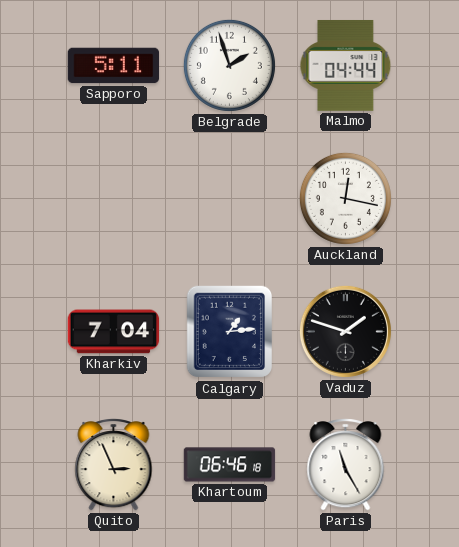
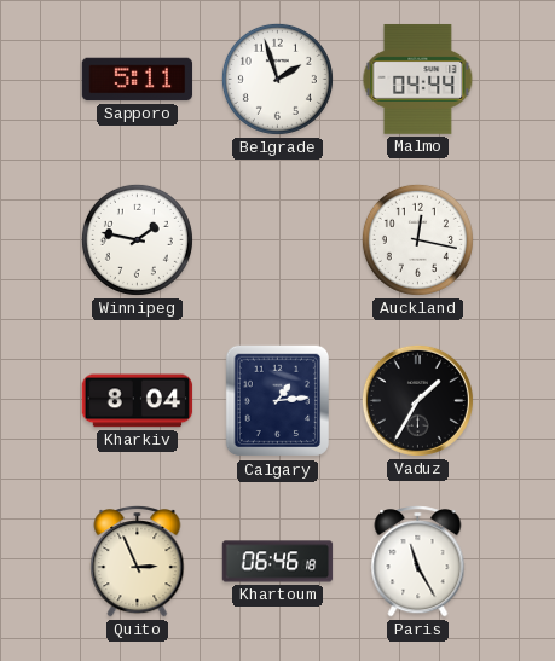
Winnipeg: none -> 1:47
Kharkiv: 7:04 -> 8:04
Vaduz: 1:48 -> 1:35
